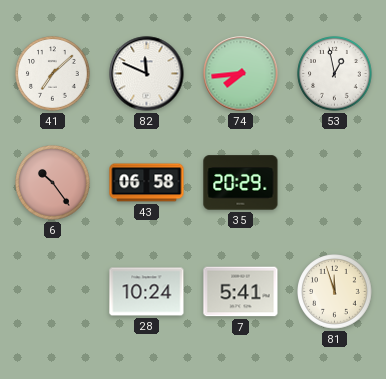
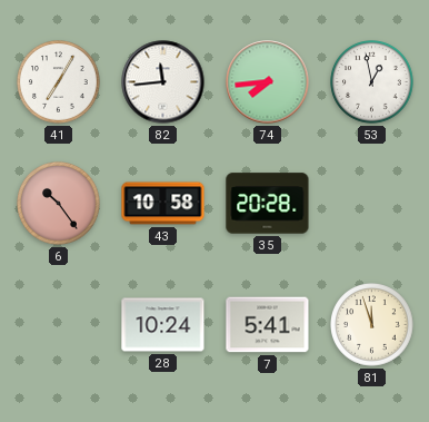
41: 7:08 -> 7:05
82: 11:49 -> 11:44
43: 06:58 -> 10:58
35: 20:29 -> 20:28
